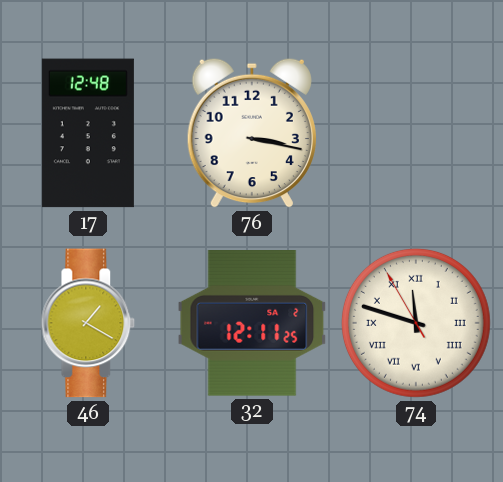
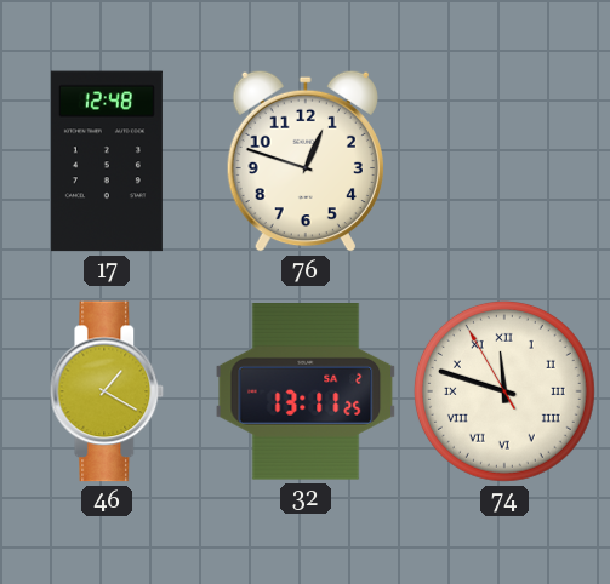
76: 3:17 -> 12:48
32: 12:11 -> 13:11
